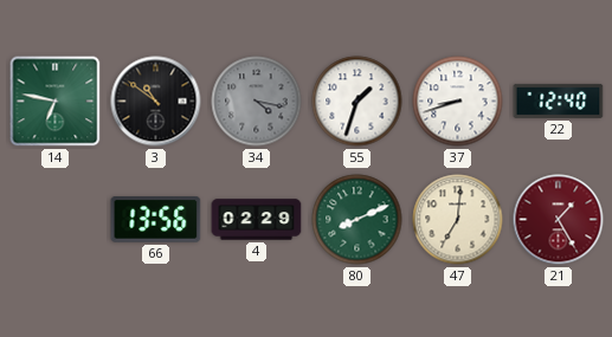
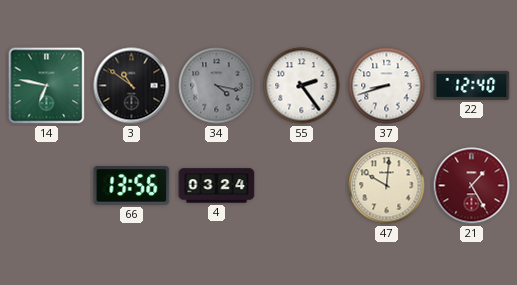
55: 1:33 -> 2:24
4: 02:29 -> 03:24
80: 8:11 -> none
47: 7:01 -> 10:01
